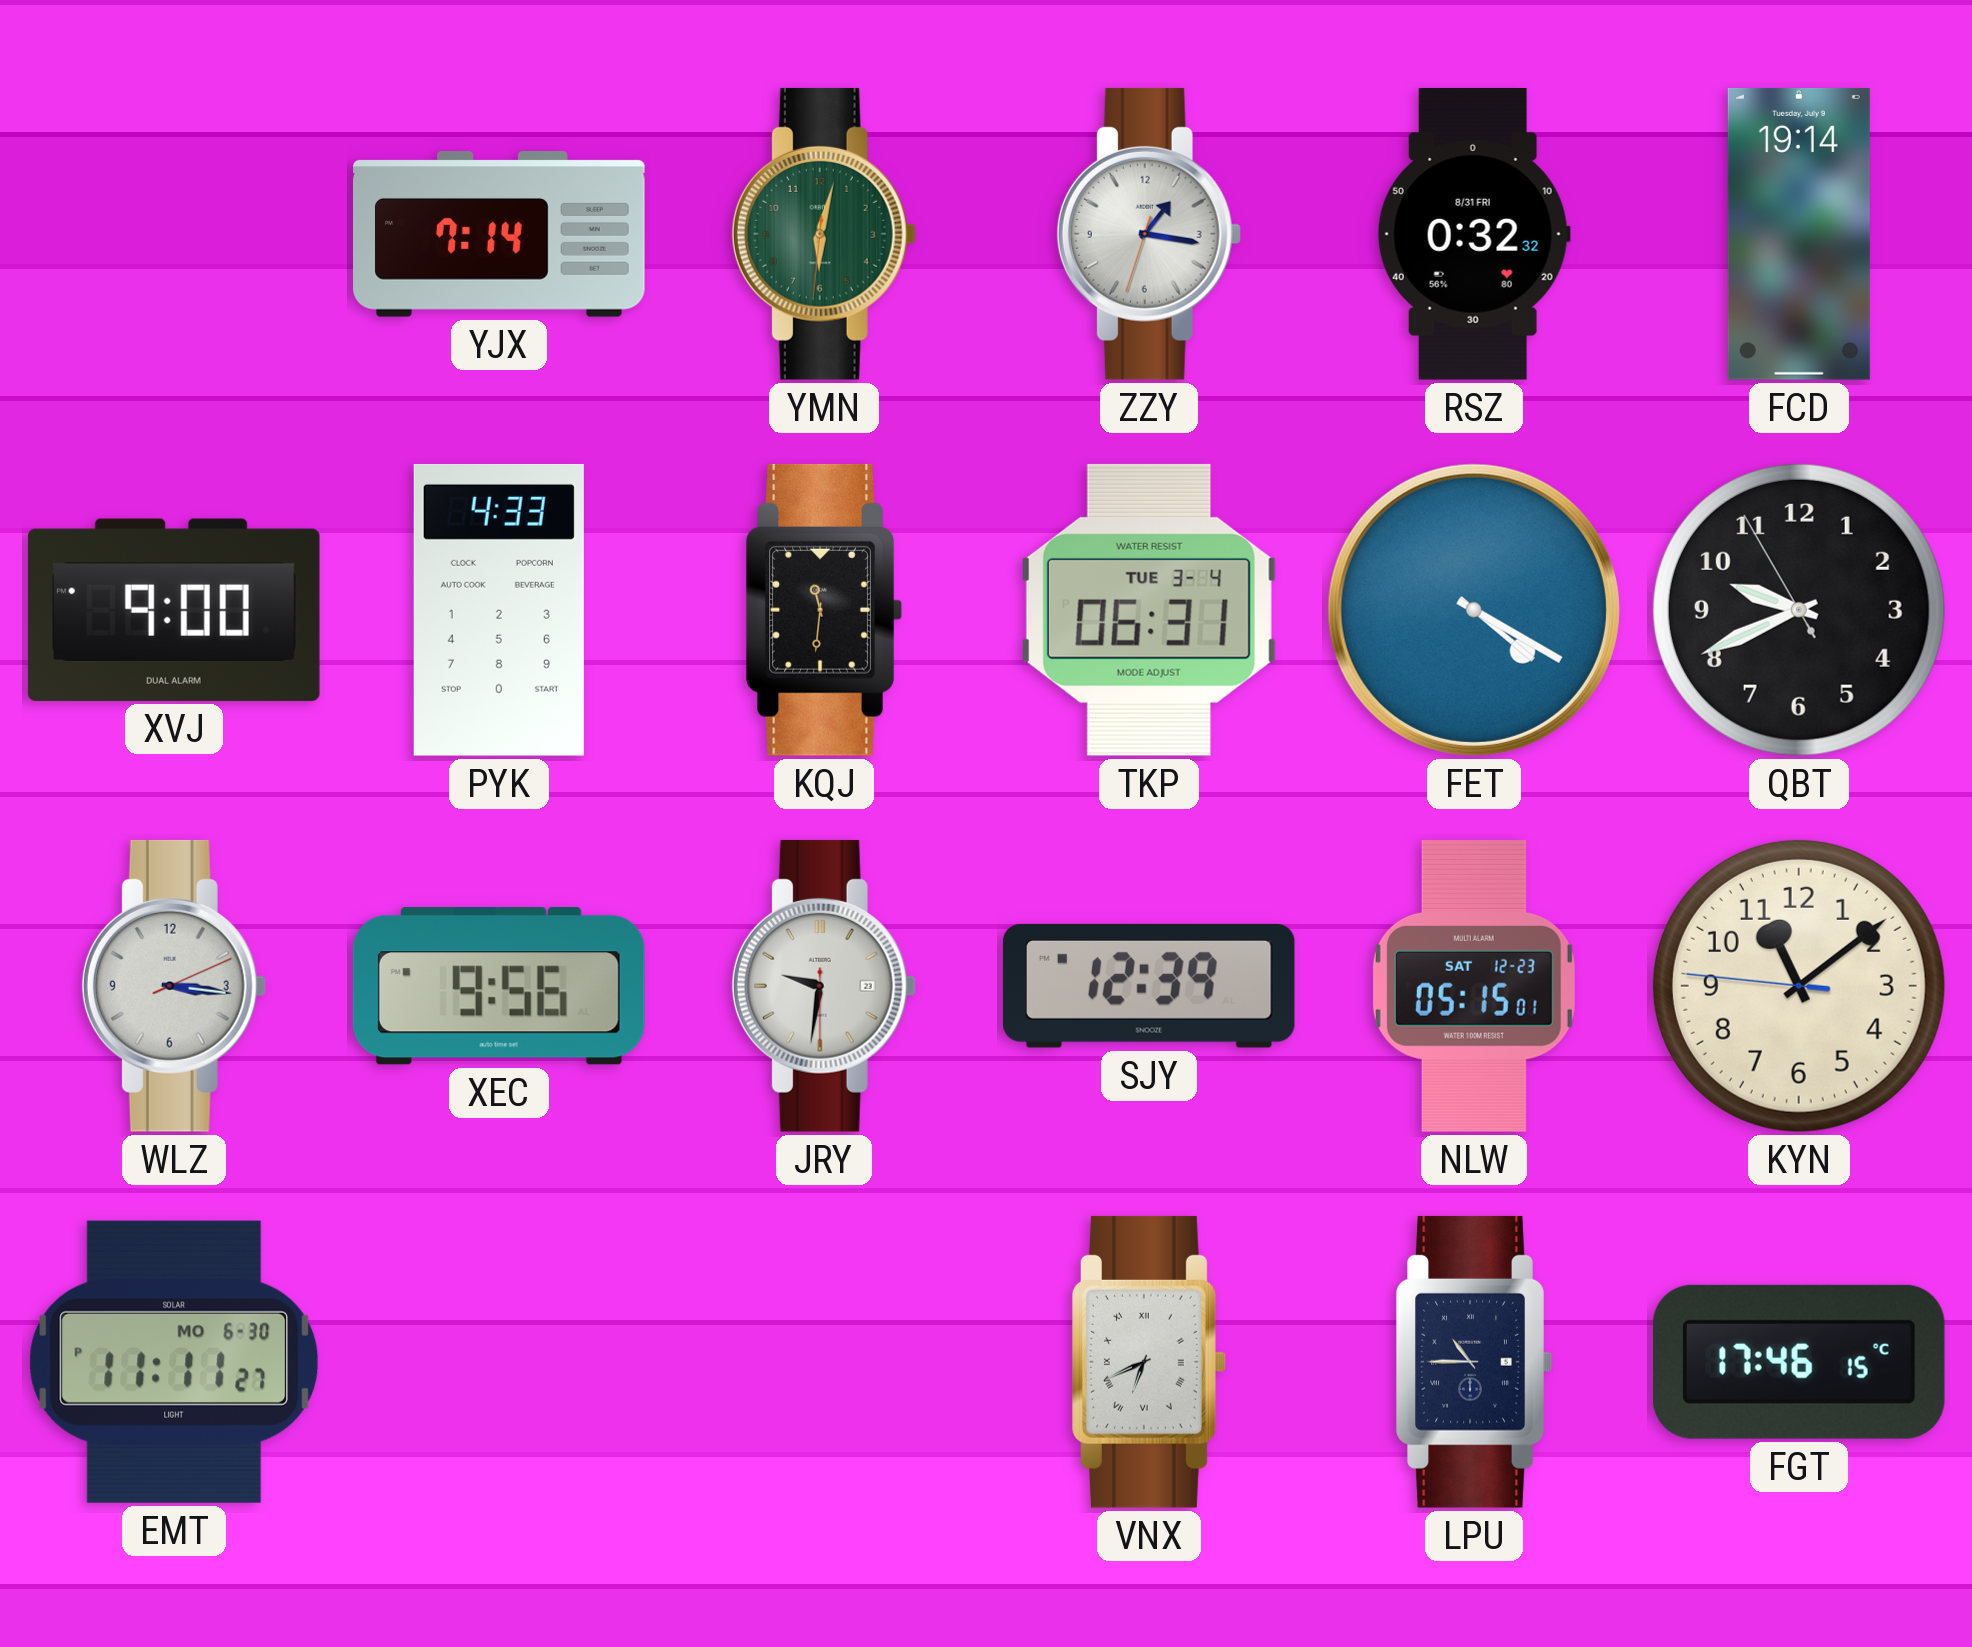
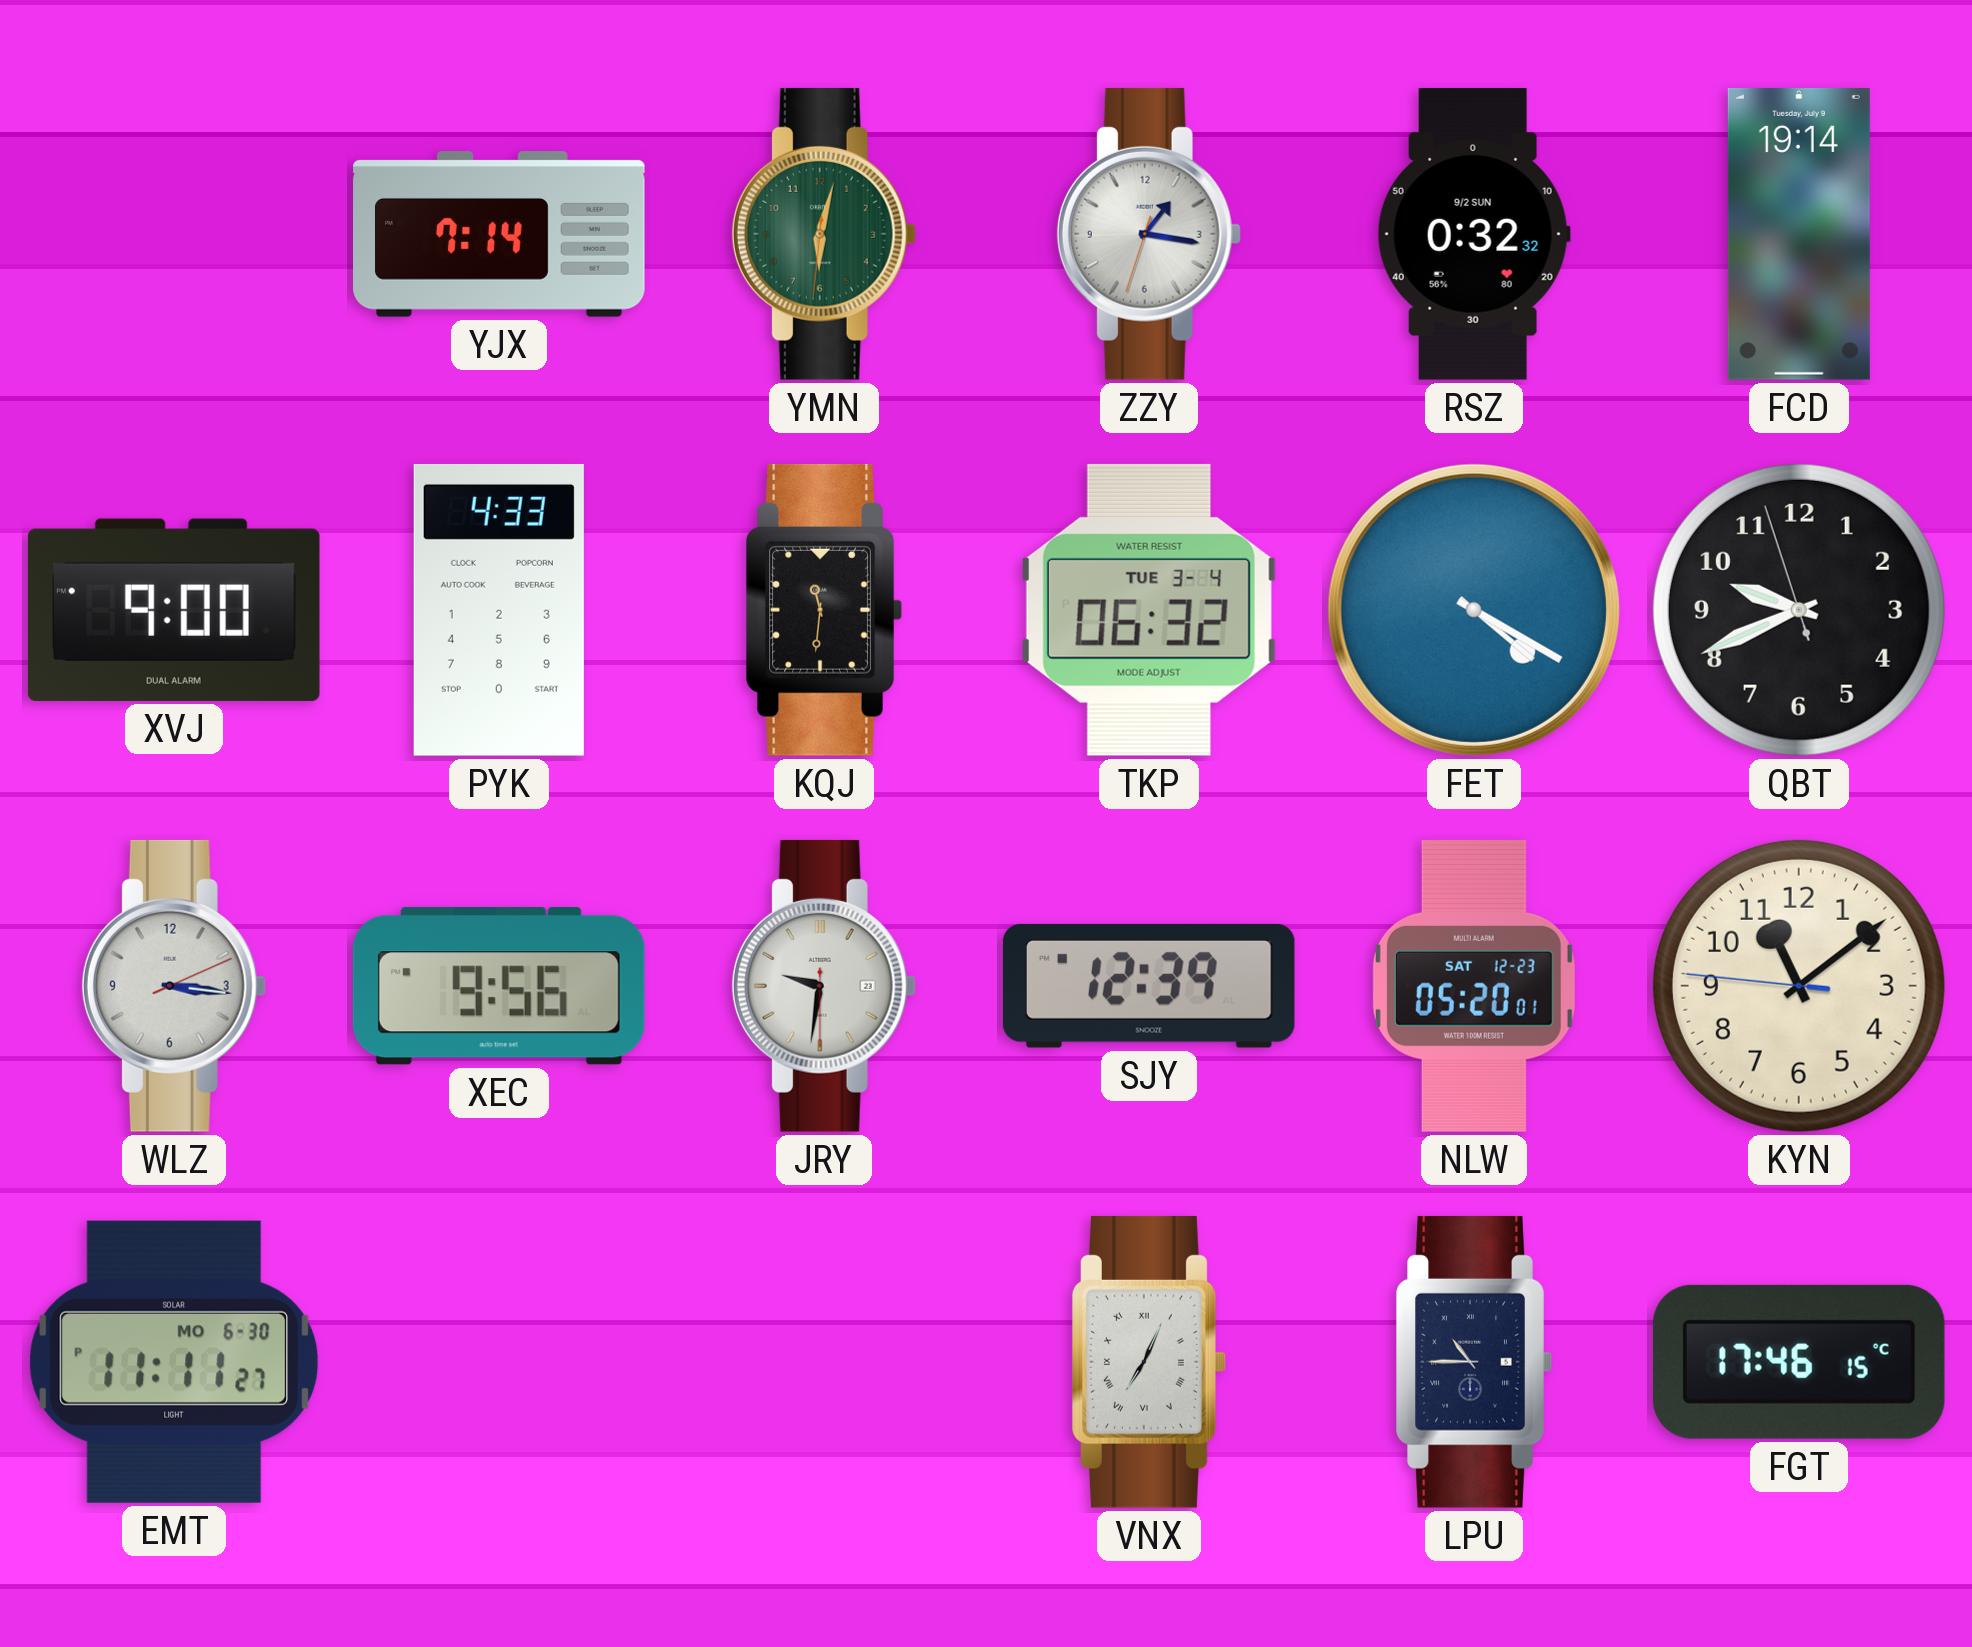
RSZ date: 8/31 FRI -> 9/2 SUN
TKP: 06:31 -> 06:32
QBT: 9:40:55 -> 9:40:57
NLW: 05:15 -> 05:20
VNX: 6:41 -> 7:04
